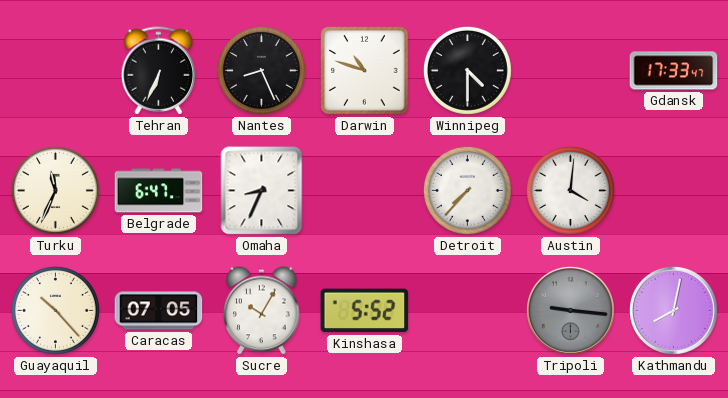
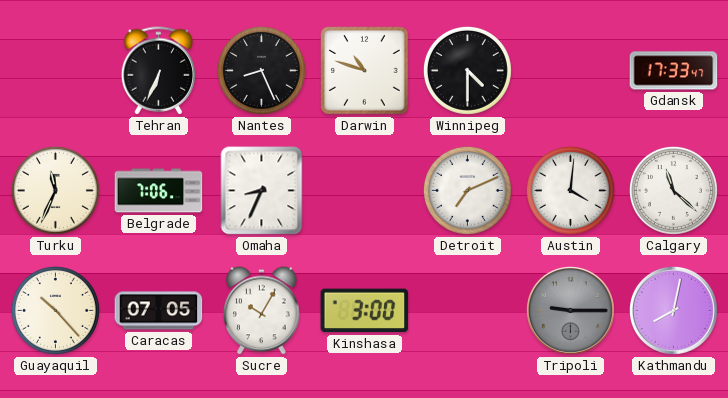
Belgrade: 6:47 -> 7:06
Detroit: 7:37 -> 7:11
Calgary: none -> 11:22
Kinshasa: 5:52 -> 3:00
Tripoli: 9:16 -> 9:15
